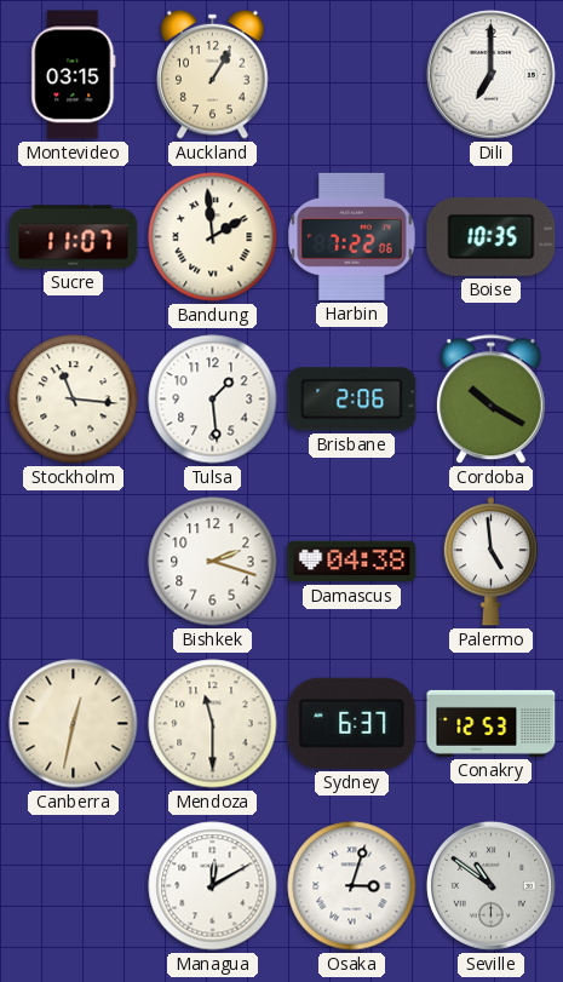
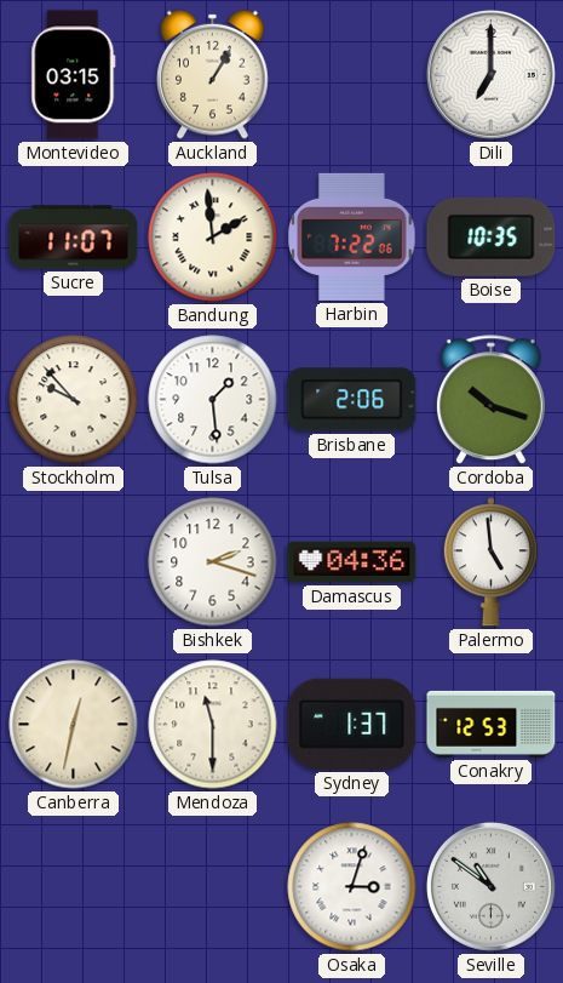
Stockholm: 11:16 -> 9:53
Cordoba: 10:20 -> 10:18
Damascus: 04:38 -> 04:36
Sydney: 6:37 -> 1:37
Managua: 12:10 -> none
